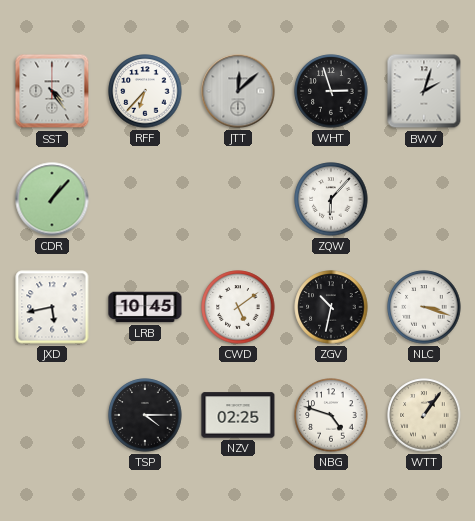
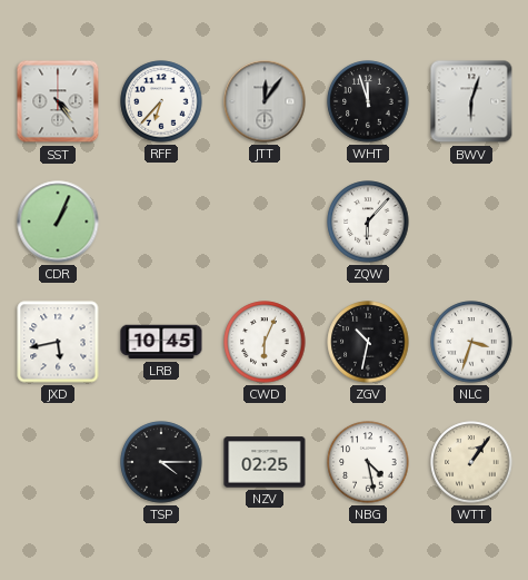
JTT: 12:08 -> 12:06
WHT: 2:57 -> 11:57
BWV: 2:03 -> 6:03
CDR: 1:07 -> 1:04
CWD: 5:09 -> 6:04
NLC: 3:18 -> 3:33
NBG: 4:48 -> 4:28
